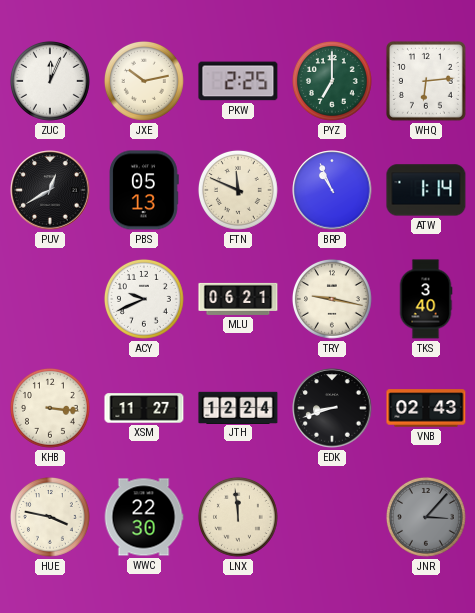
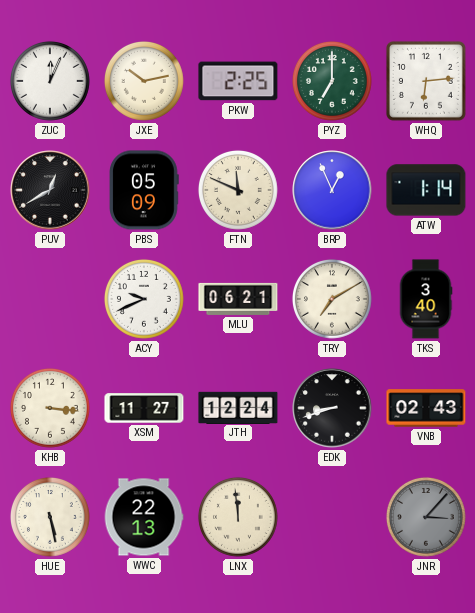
PBS: 05:13 -> 05:09
BRP: 10:56 -> 12:56
TRY: 9:17 -> 7:10
HUE: 3:47 -> 5:28
WWC: 22:30 -> 22:13
